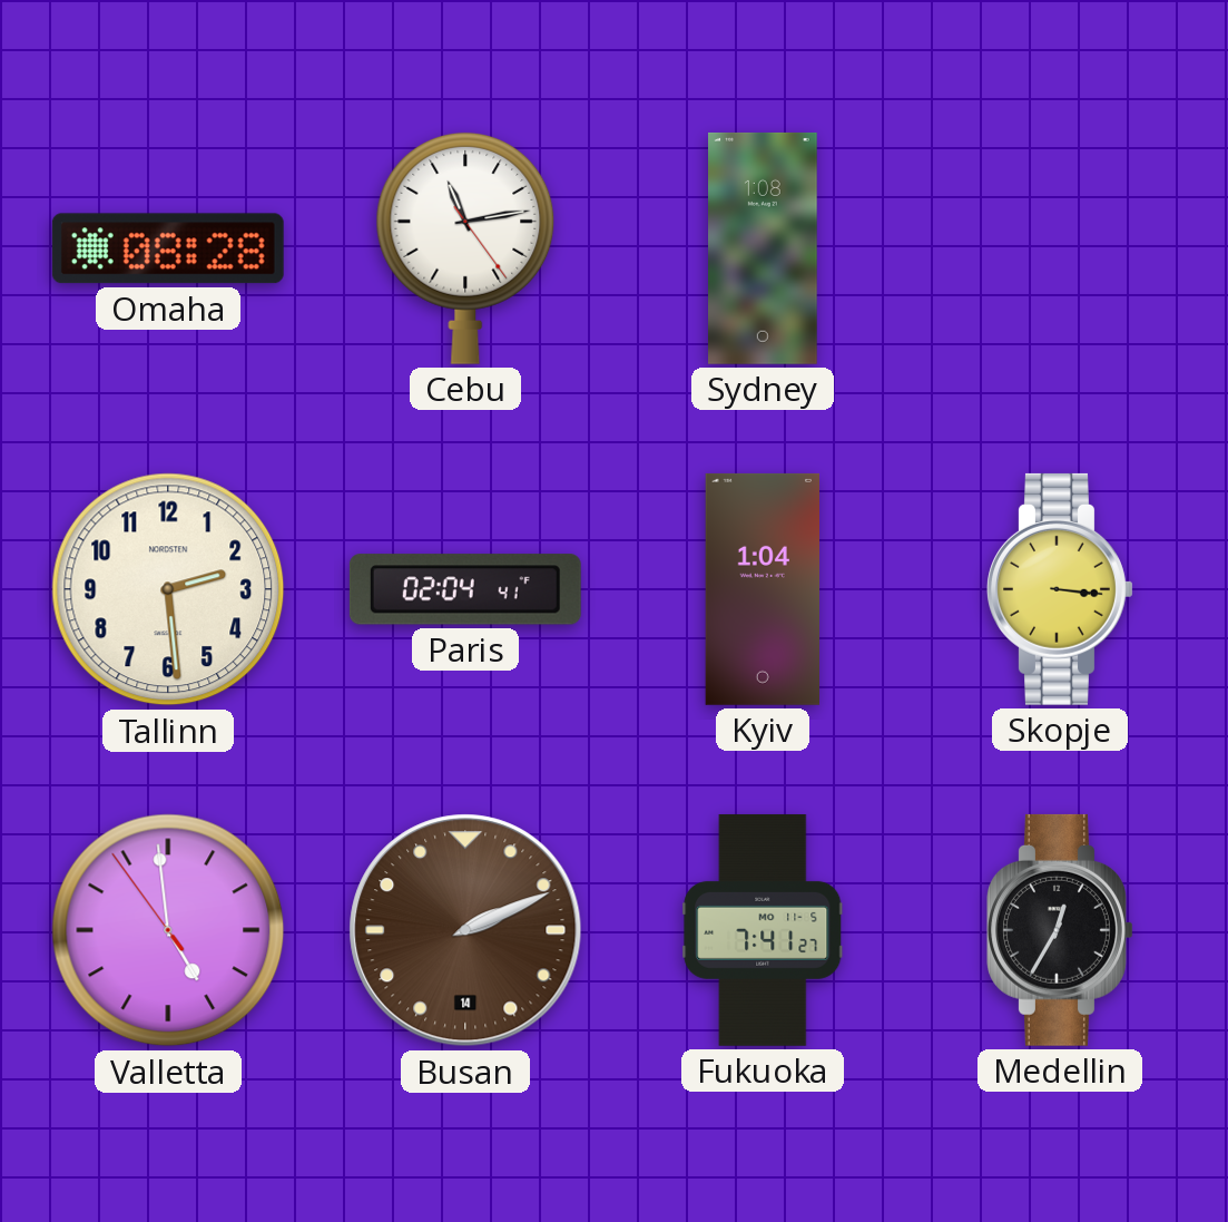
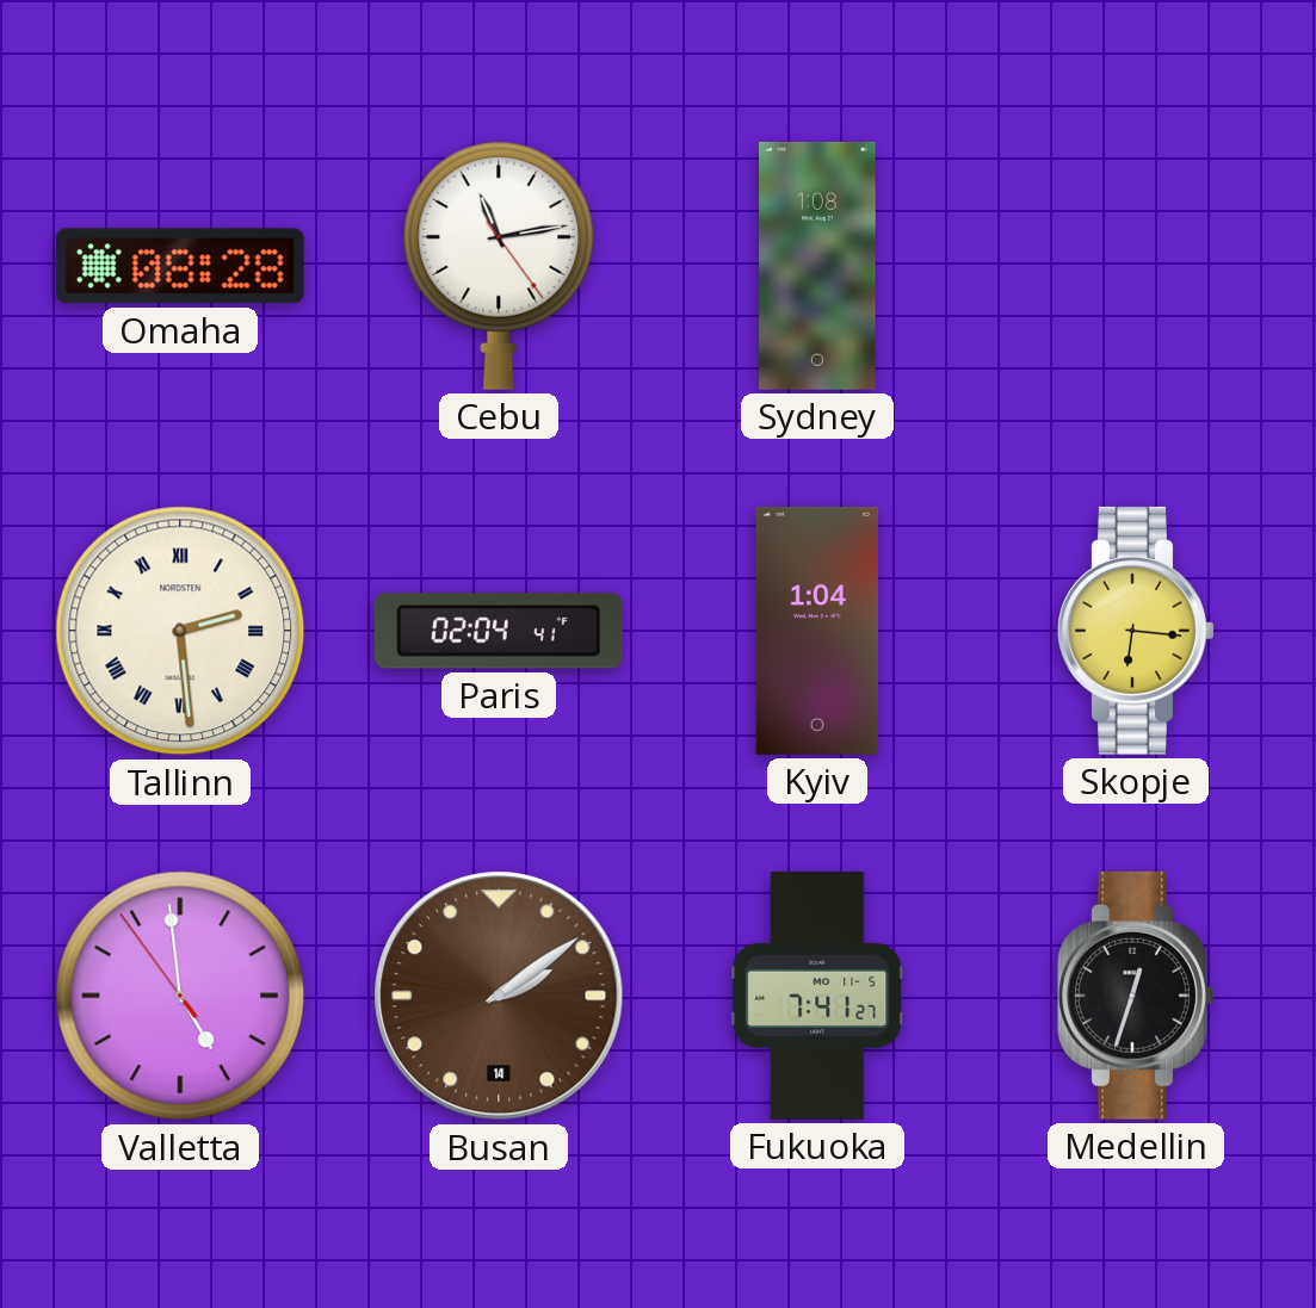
Tallinn numerals: Arabic -> Roman
Skopje: 3:16 -> 6:16
Busan: 2:11 -> 2:09
Medellin: 12:35 -> 12:33
